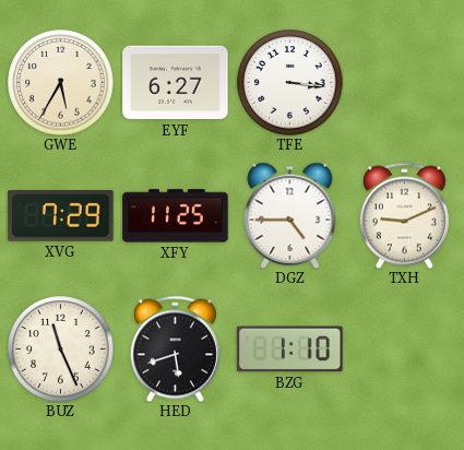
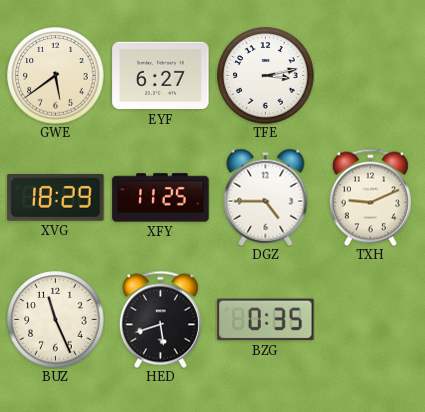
GWE: 5:35 -> 5:39
TFE: 3:16 -> 3:13
XVG: 7:29 -> 18:29
BZG: 1:10 -> 0:35
